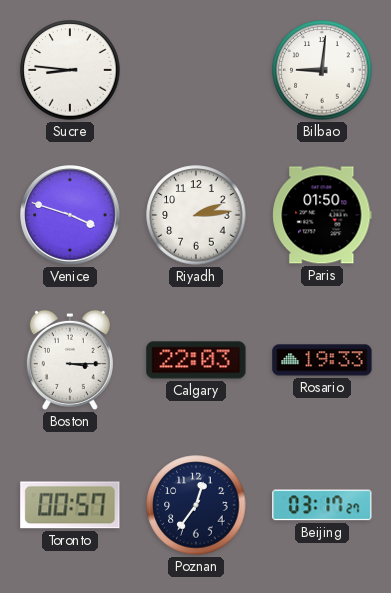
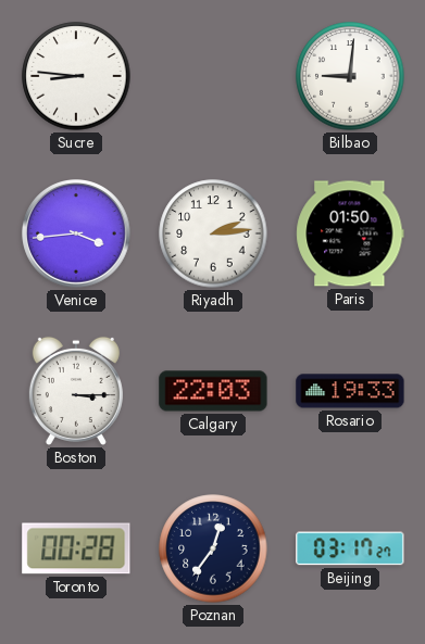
Venice: 3:48 -> 3:44
Toronto: 00:57 -> 00:28
